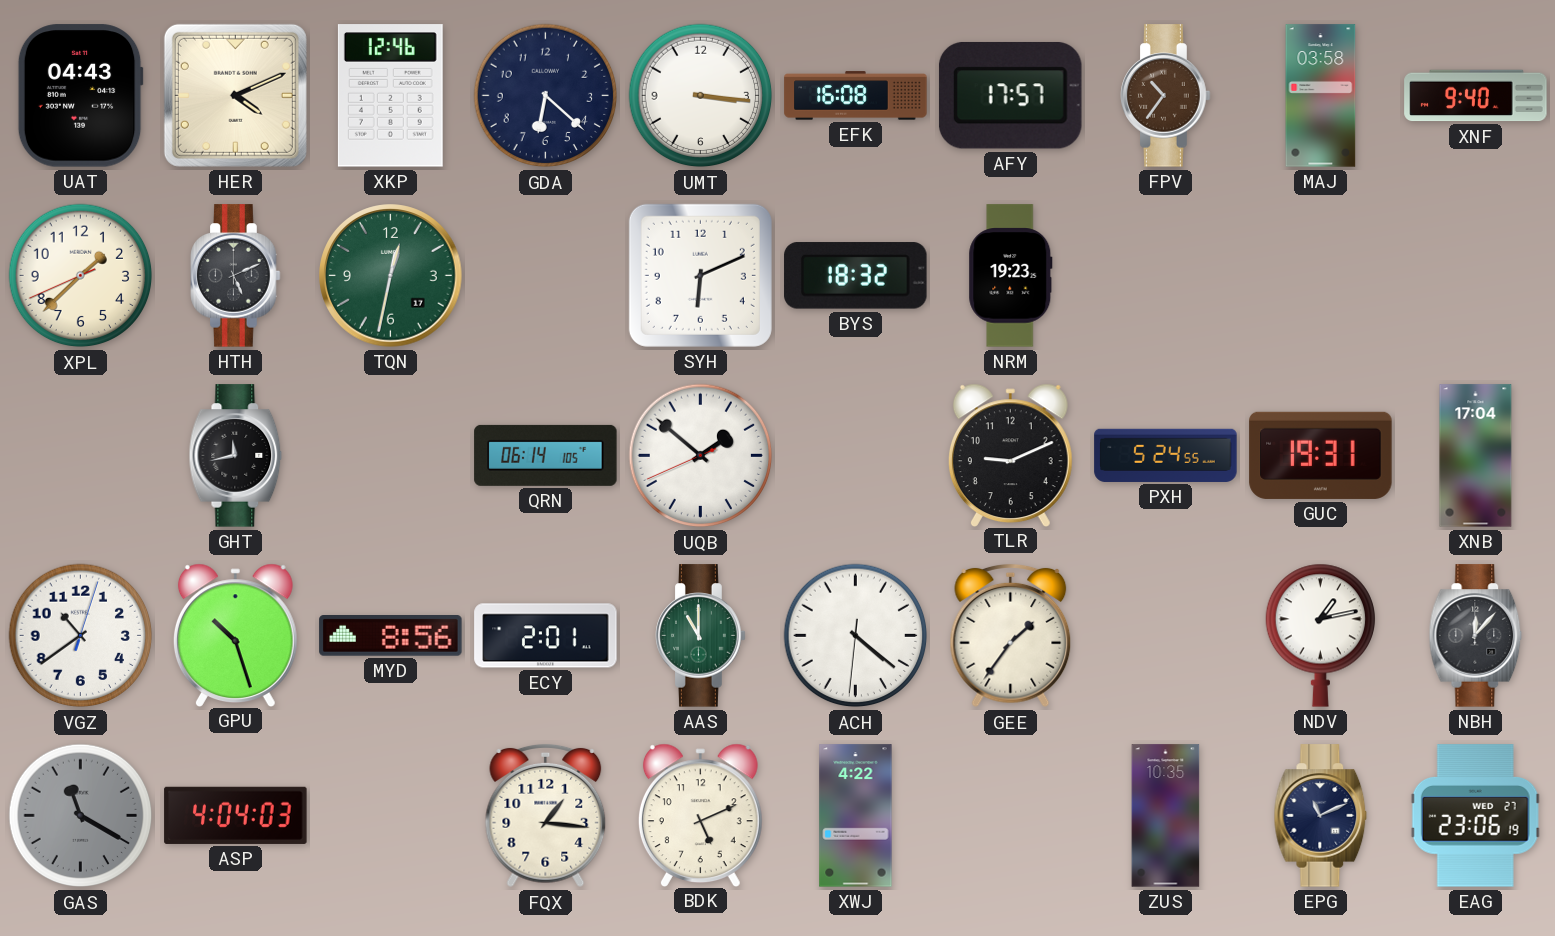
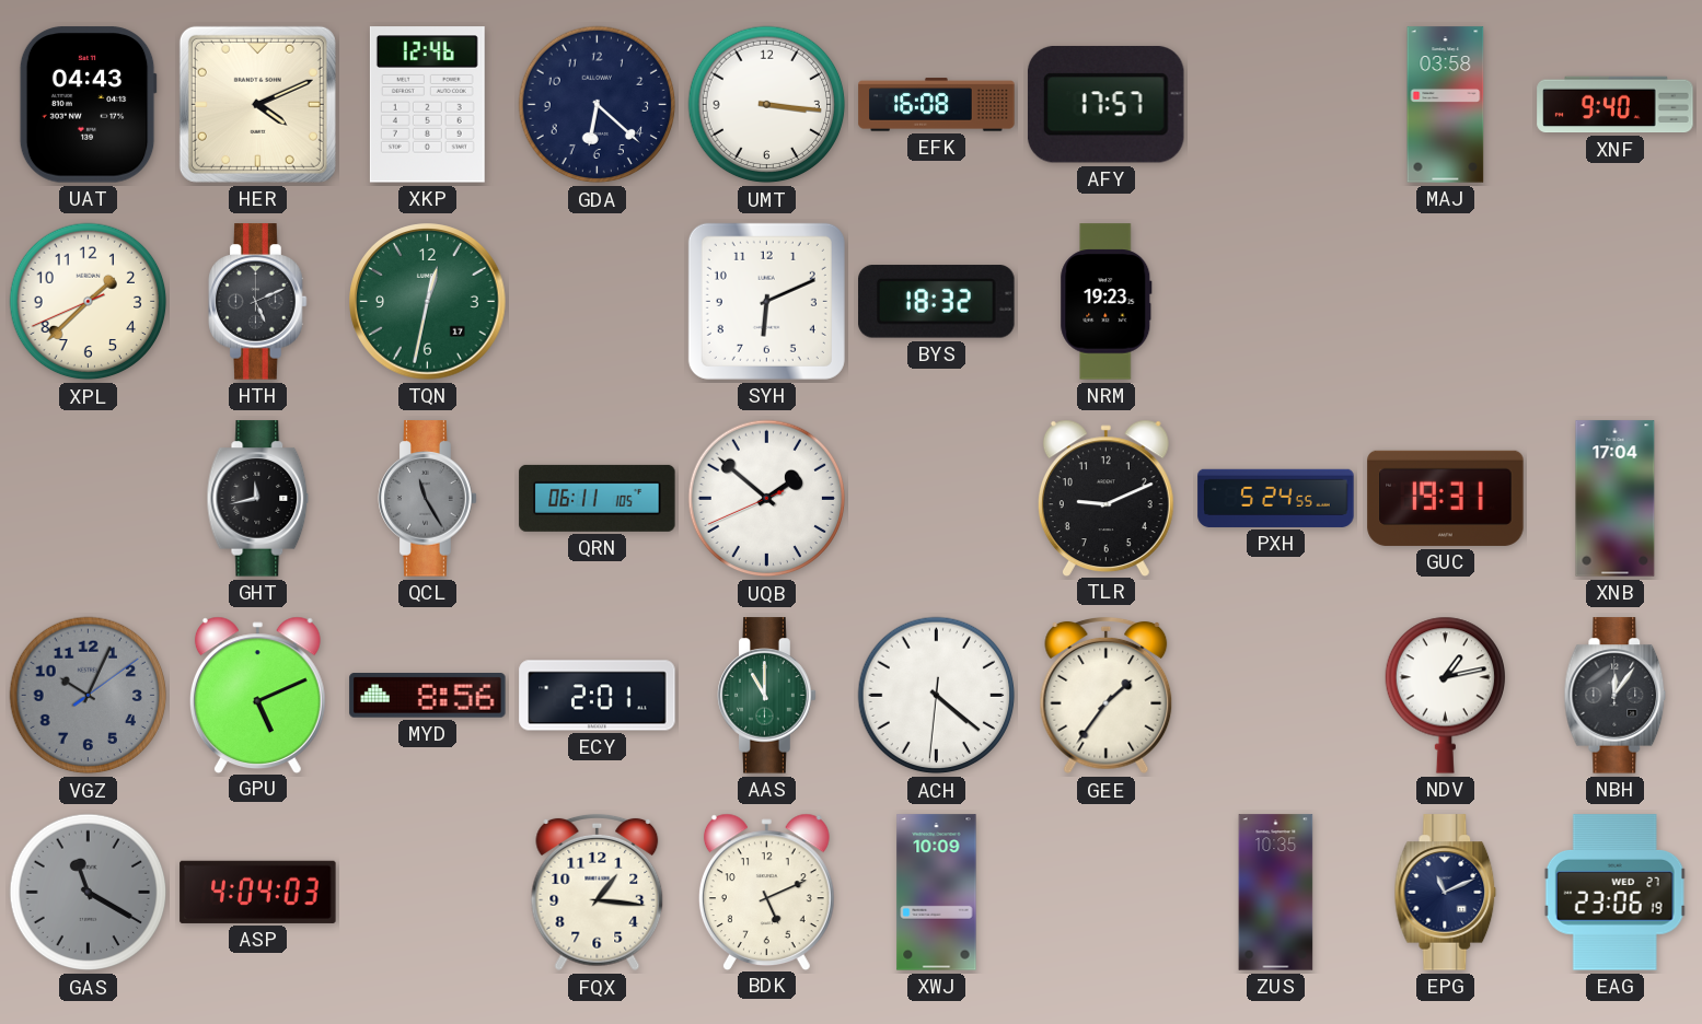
FPV: 10:36 -> none
QCL: none -> 11:25
QRN: 06:14 -> 06:11
VGZ: 10:39 -> 10:04
VGZ dial: white -> grey
GPU: 10:27 -> 5:11
NBH: 12:07 -> 12:06
XWJ: 4:22 -> 10:09
